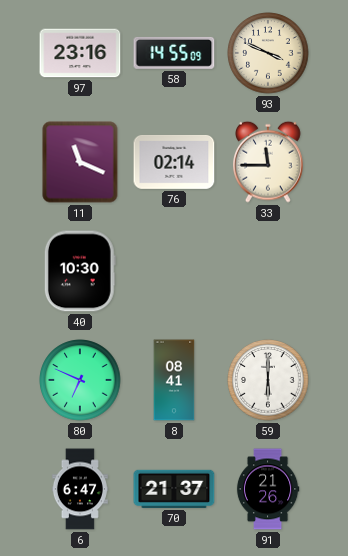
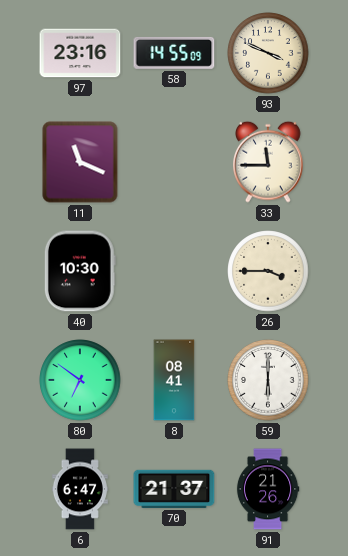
76: 02:14 -> none
26: none -> 3:45
80: 6:49 -> 6:51
